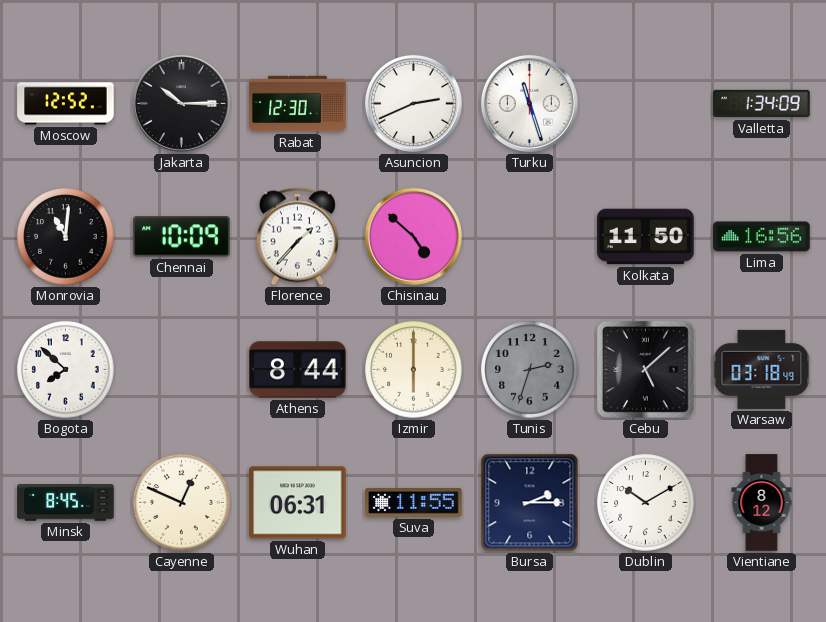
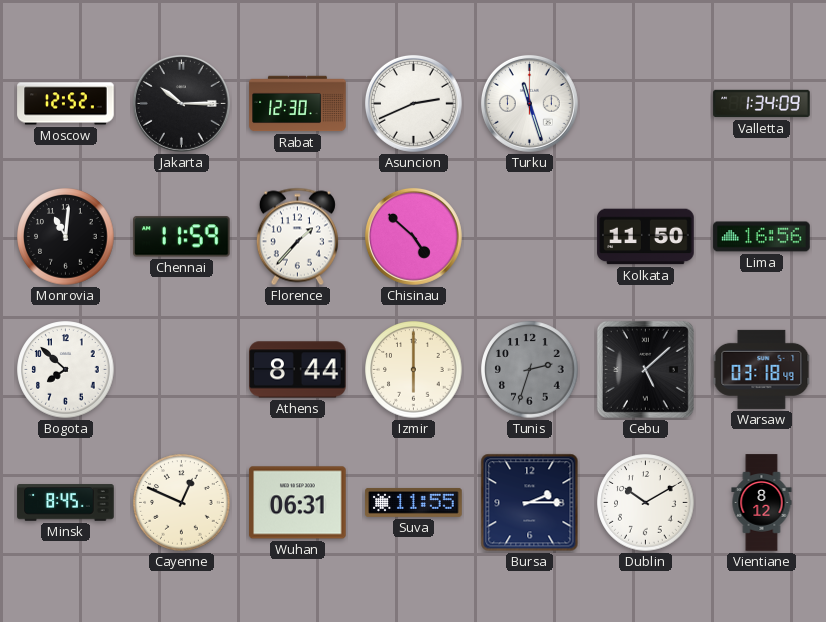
Chennai: 10:09 -> 11:59
